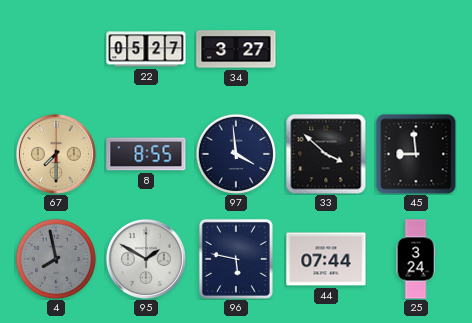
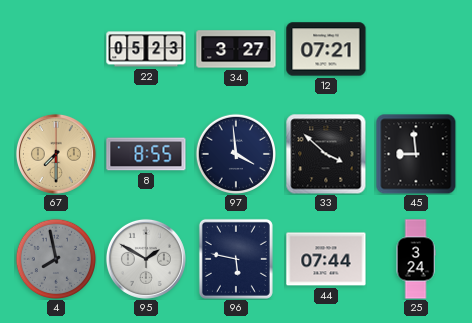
22: 05:27 -> 05:23
12: none -> 07:21
